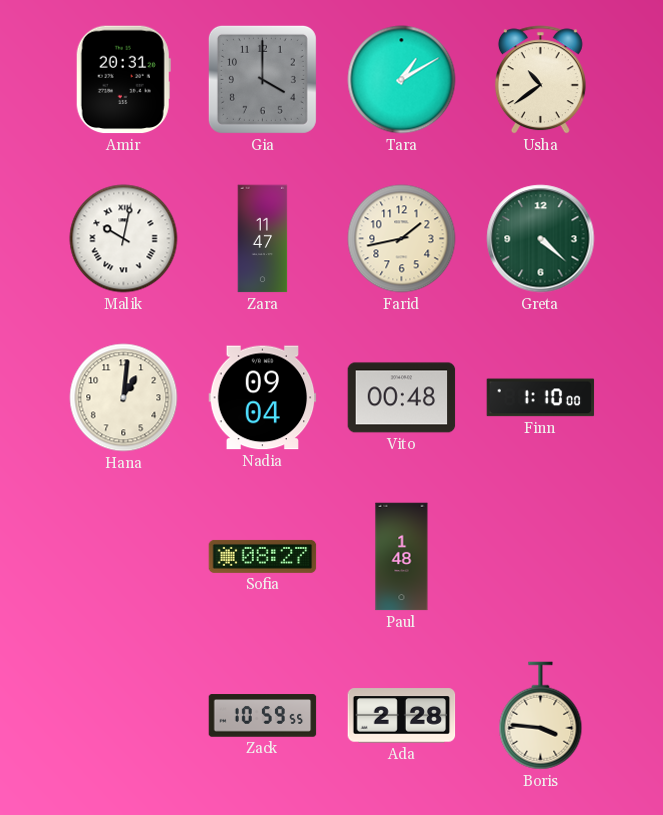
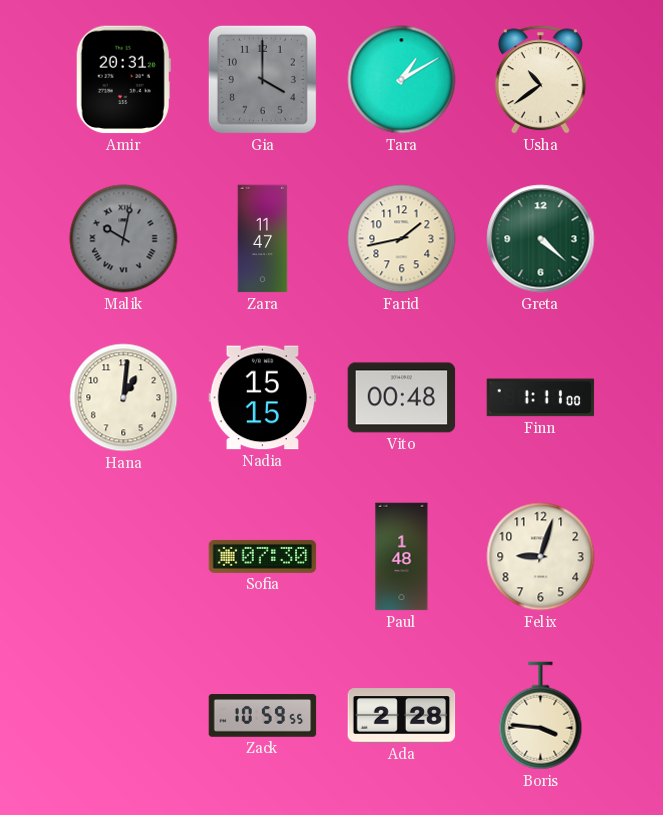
Malik dial: white -> grey
Nadia: 09:04 -> 15:15
Finn: 1:10 -> 1:11
Sofia: 08:27 -> 07:30
Felix: none -> 9:03
